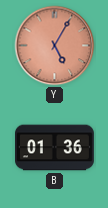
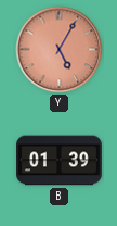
B: 01:36 -> 01:39
